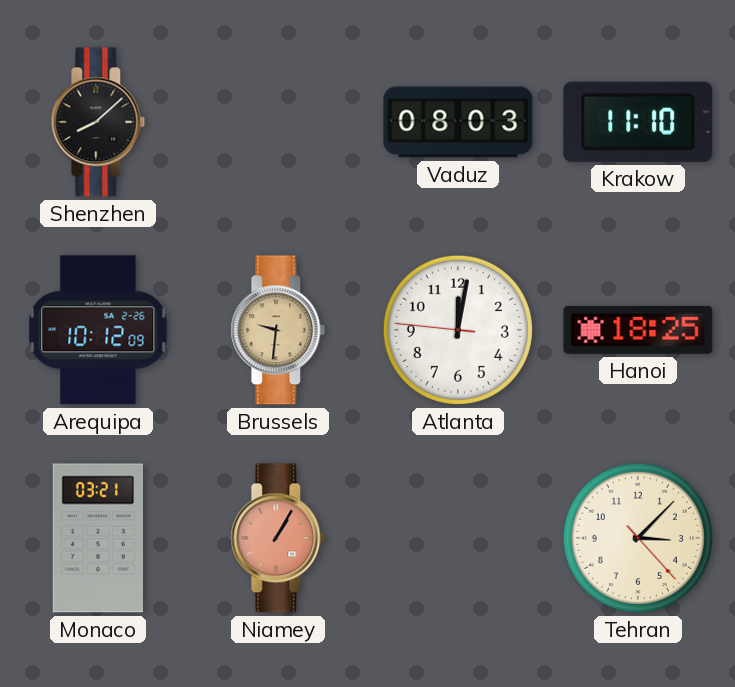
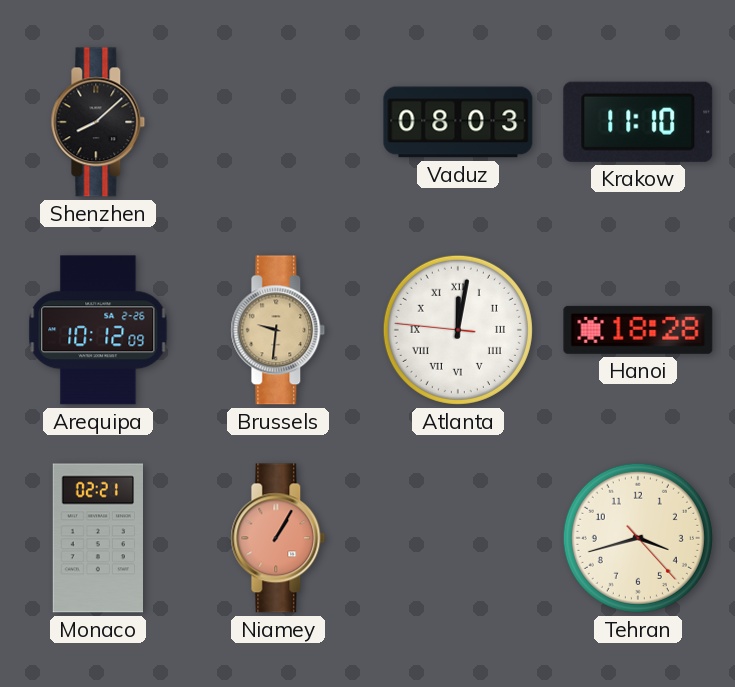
Atlanta numerals: Arabic -> Roman
Hanoi: 18:25 -> 18:28
Monaco: 03:21 -> 02:21
Tehran: 3:07 -> 3:42
